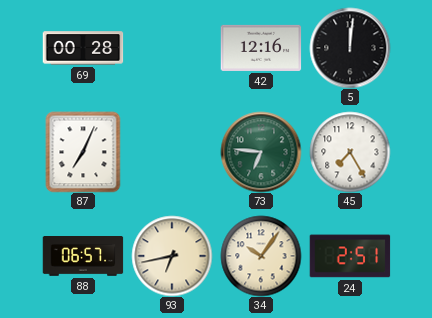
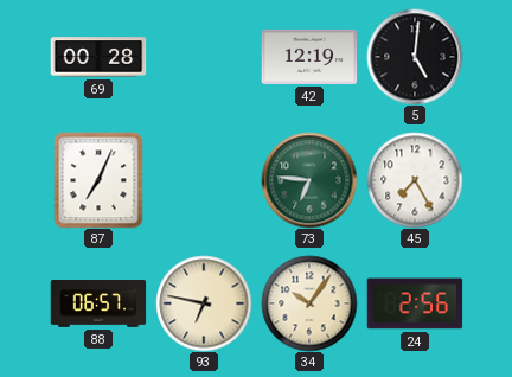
42: 12:16 -> 12:19
5: 12:01 -> 5:01
93: 6:43 -> 6:47
24: 2:51 -> 2:56
